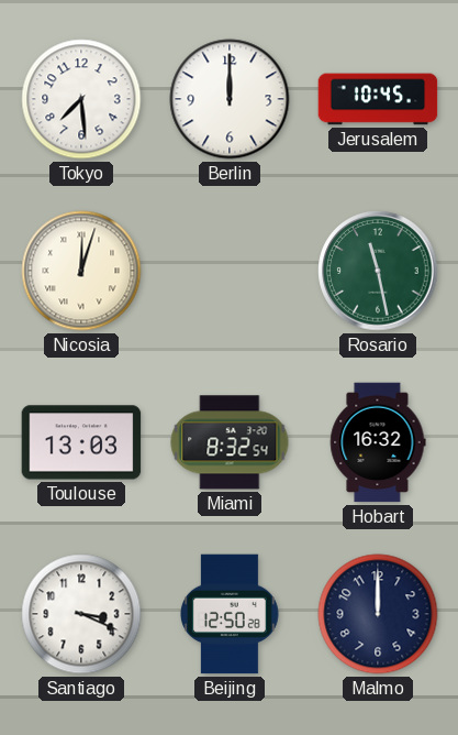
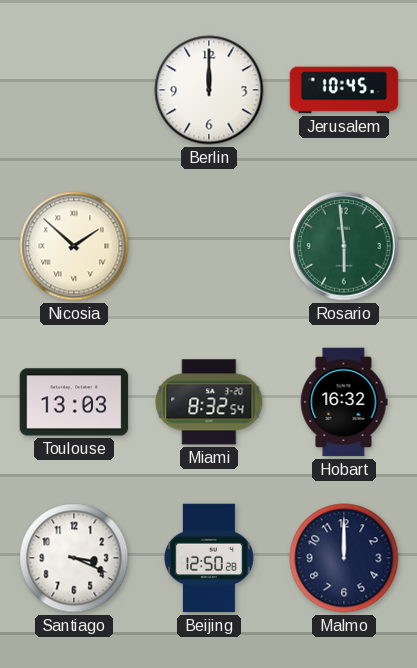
Tokyo: 7:29 -> none
Nicosia: 12:03 -> 1:52
Rosario: 11:28 -> 5:59
